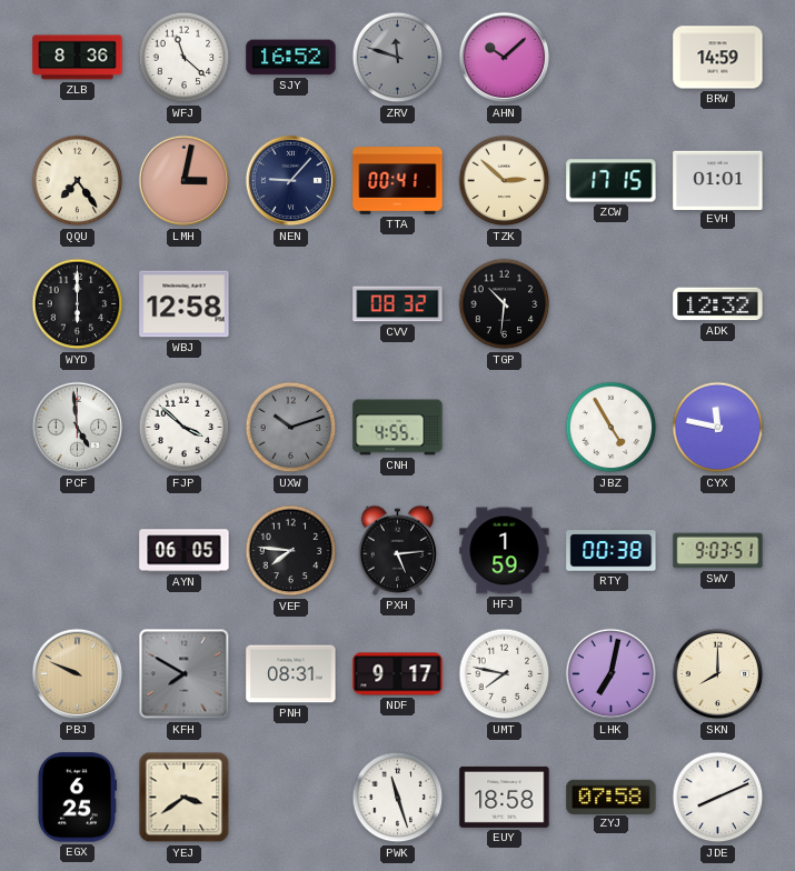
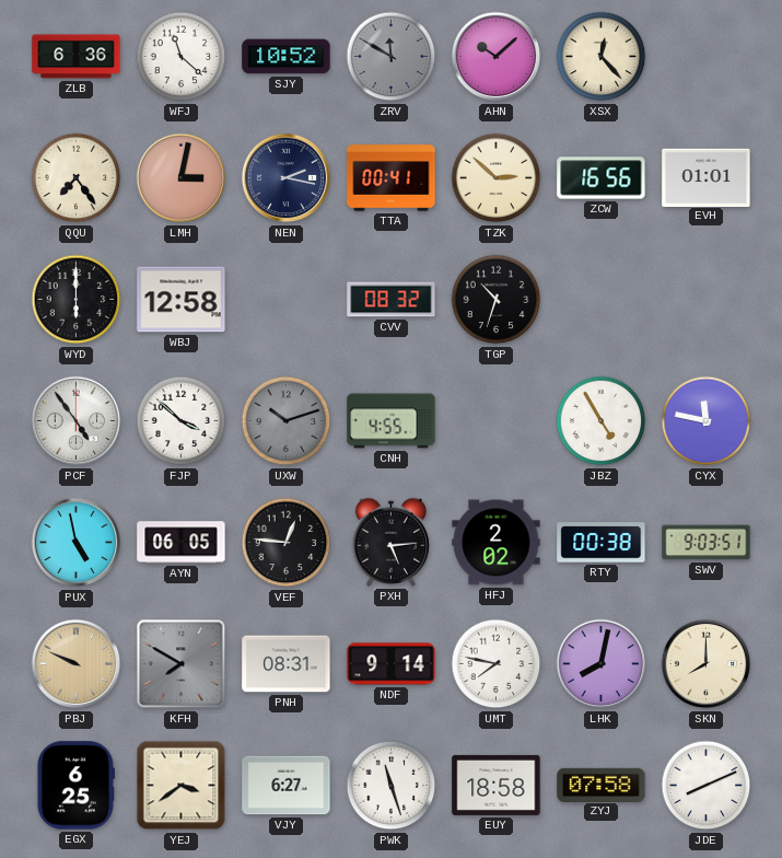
ZLB: 8:36 -> 6:36
SJY: 16:52 -> 10:52
ZRV: 11:48 -> 11:50
XSX: none -> 12:23
BRW: 14:59 -> none
NEN: 9:07 -> 2:17
ZCW: 17:15 -> 16:56
TGP: 10:31 -> 10:33
ADK: 12:32 -> none
PCF: 4:59 -> 4:54
PUX: none -> 4:58
VEF: 7:46 -> 12:46
HFJ: 1:59 -> 2:02
NDF: 9:17 -> 9:14
LHK: 7:02 -> 8:02
VJY: none -> 6:27
